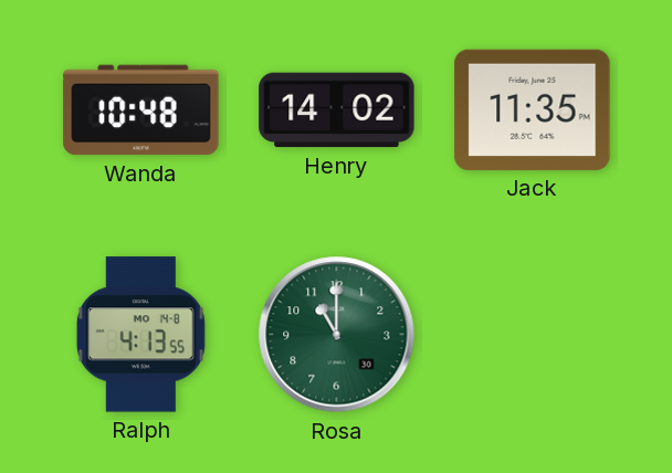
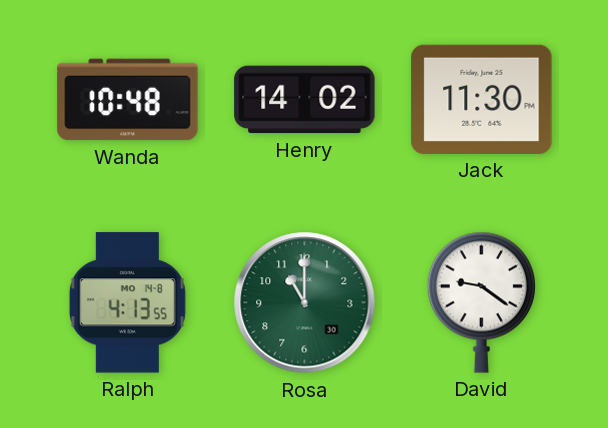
Jack: 11:35 -> 11:30
David: none -> 9:21
